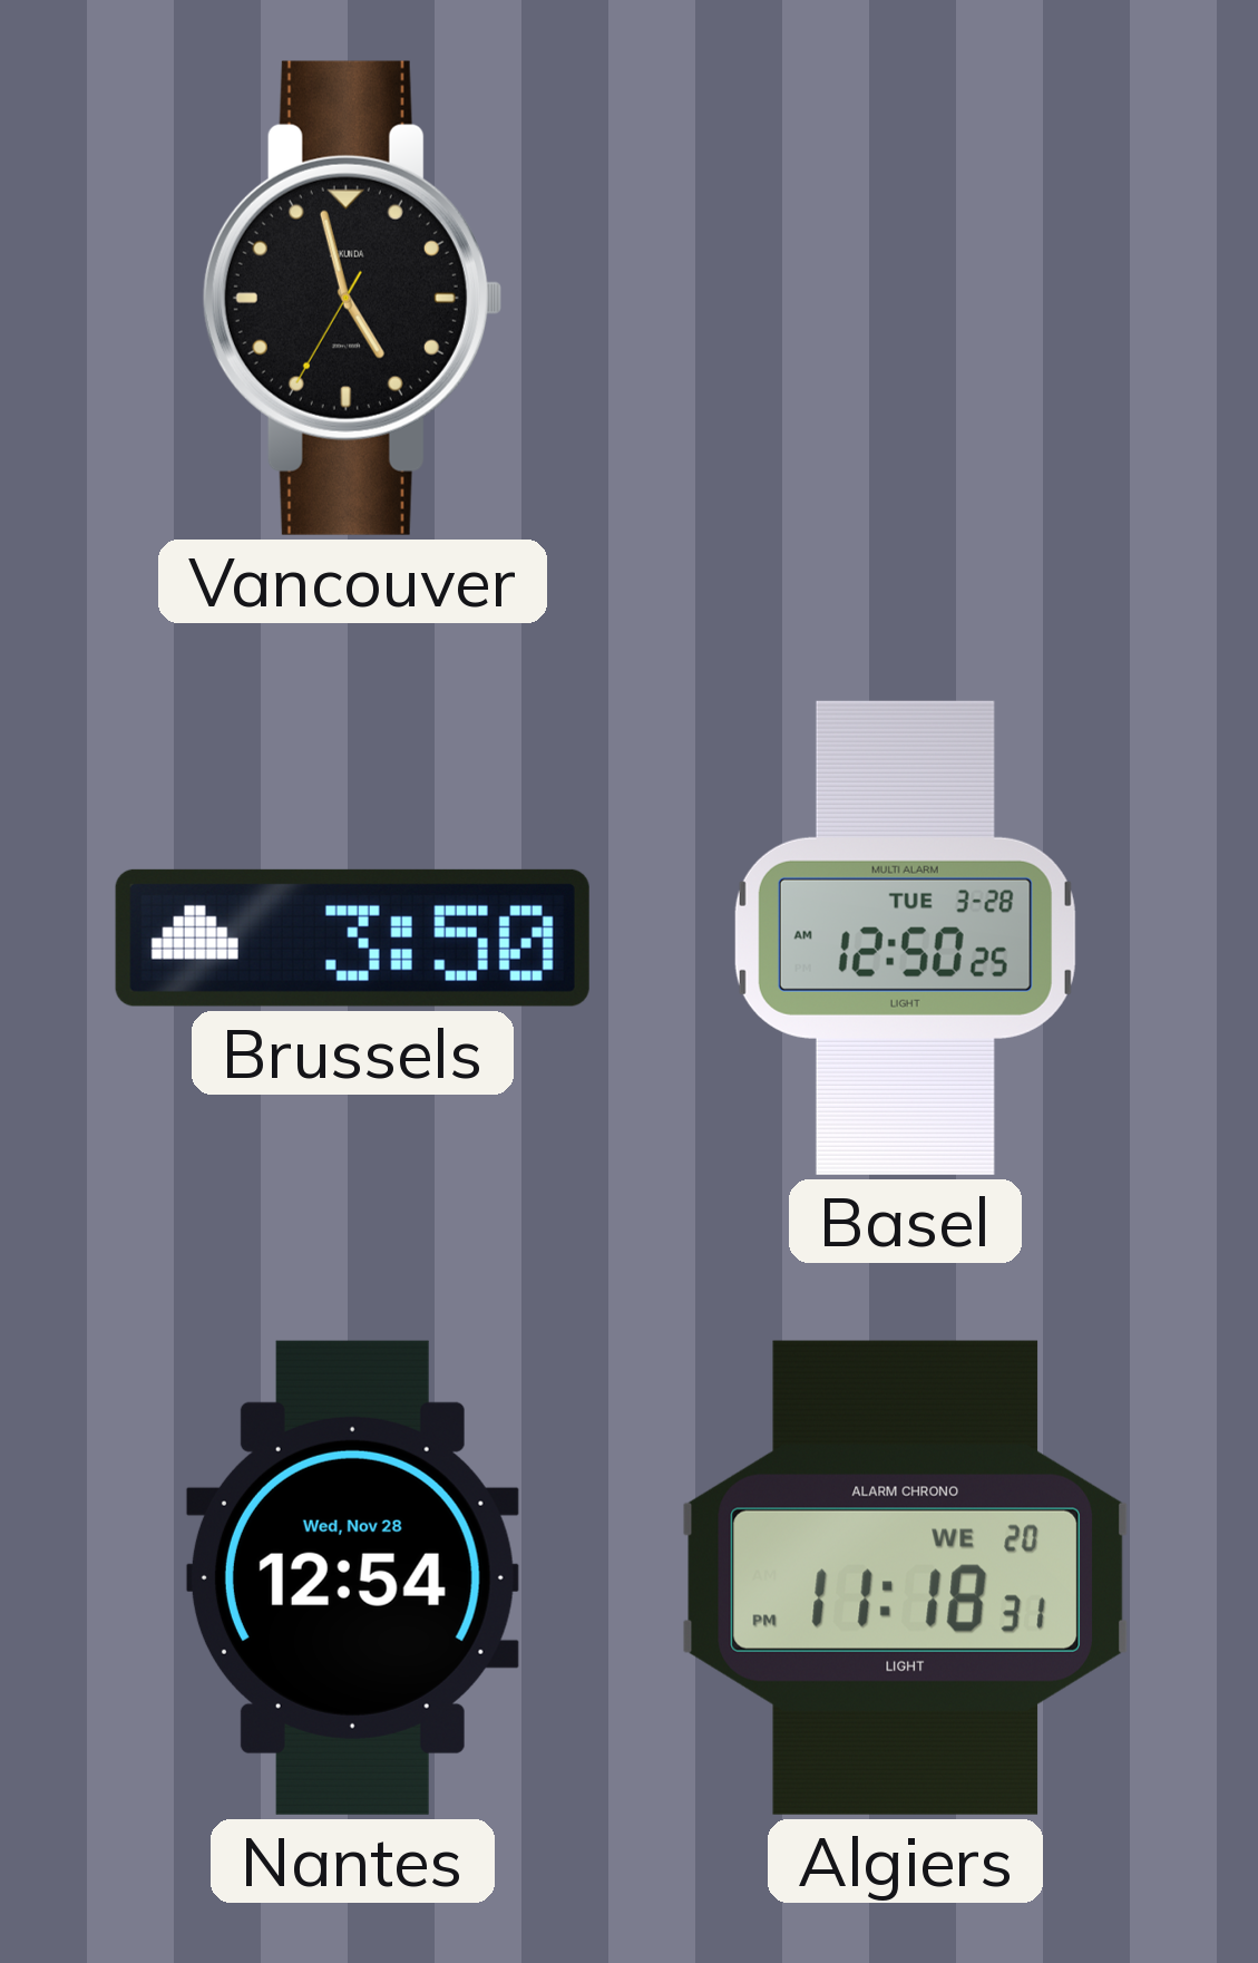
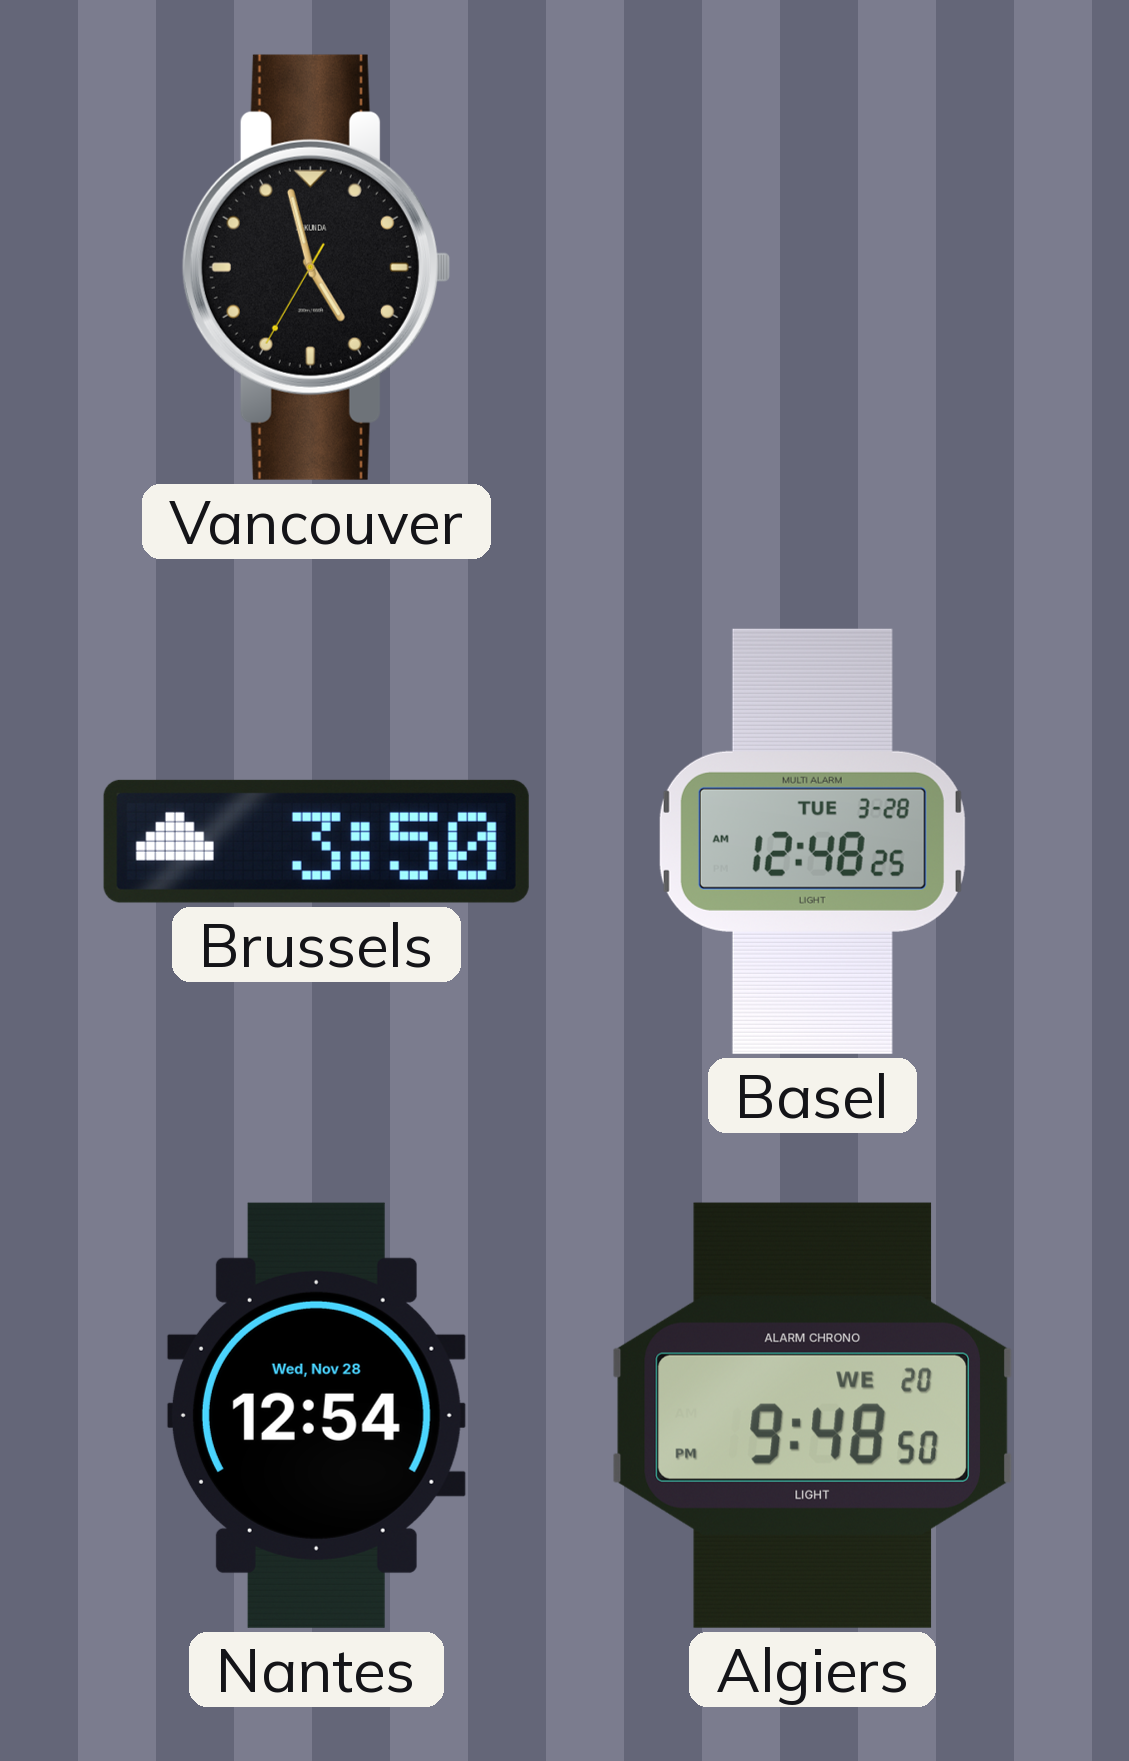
Basel: 12:50 -> 12:48
Algiers: 11:18 -> 9:48
